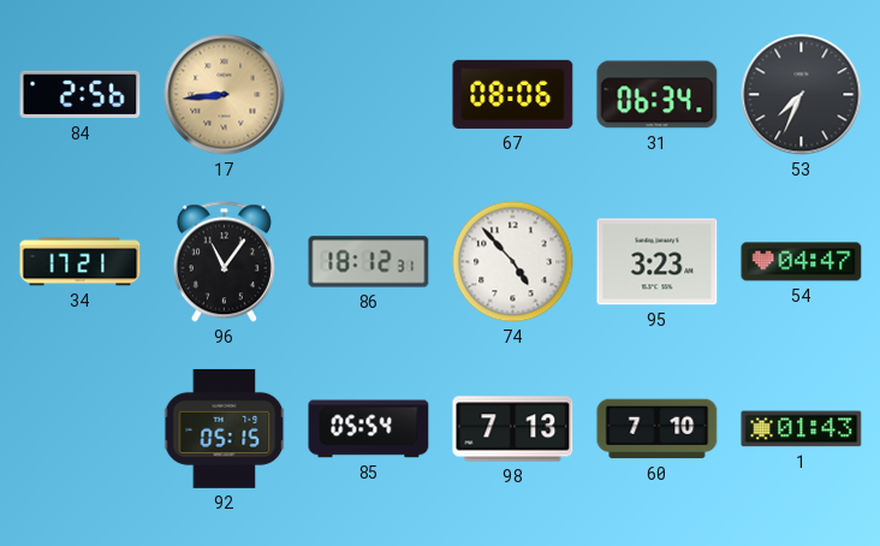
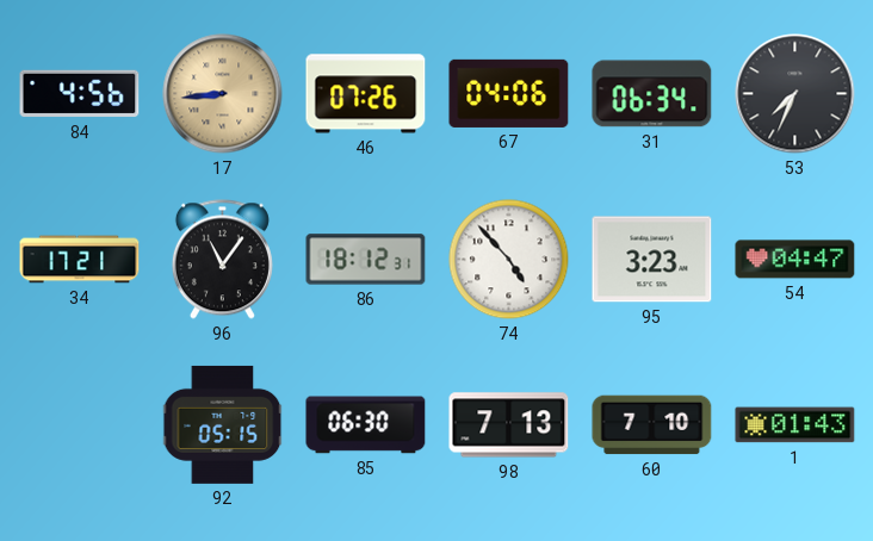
84: 2:56 -> 4:56
46: none -> 07:26
67: 08:06 -> 04:06
85: 05:54 -> 06:30
